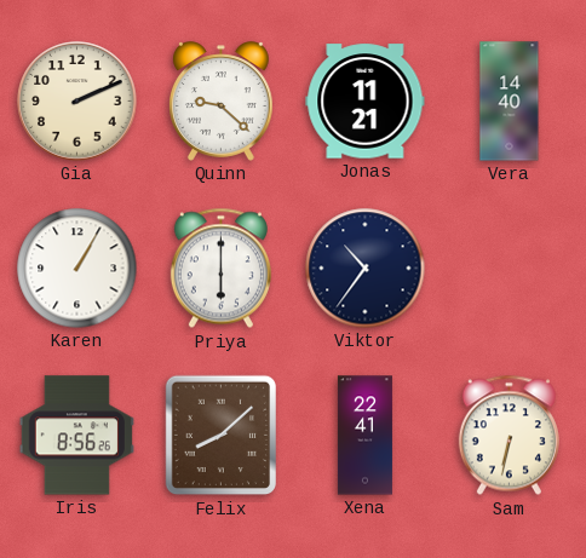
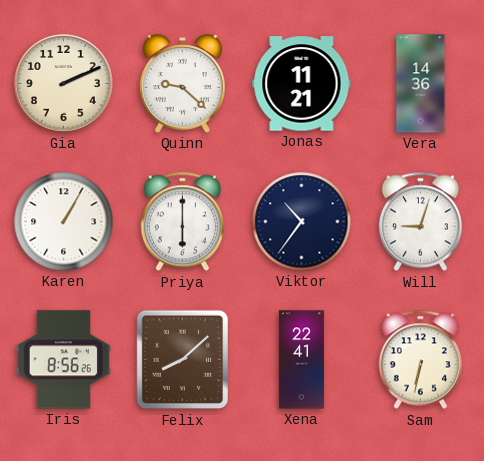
Vera: 14:40 -> 14:36
Will: none -> 9:03
